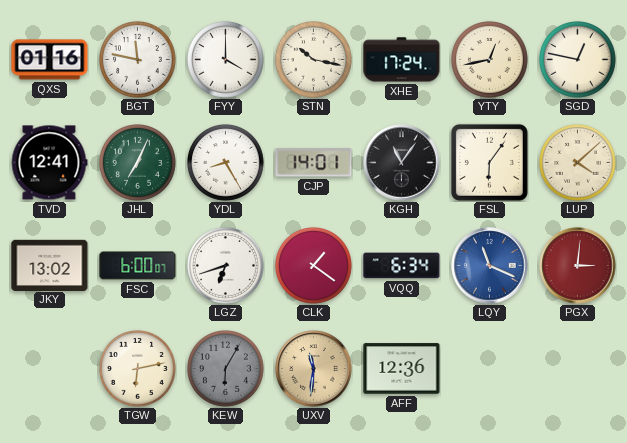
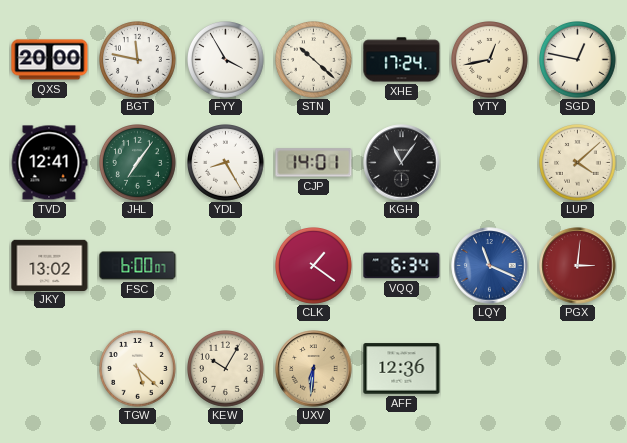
QXS: 01:16 -> 20:00
FYY: 4:00 -> 3:55
STN: 10:17 -> 10:22
JHL: 7:04 -> 7:06
FSL: 6:06 -> none
LGZ: 6:42 -> none
TGW: 6:13 -> 5:22
KEW: 6:05 -> 10:05
KEW dial: grey -> cream
UXV: 11:31 -> 6:31
